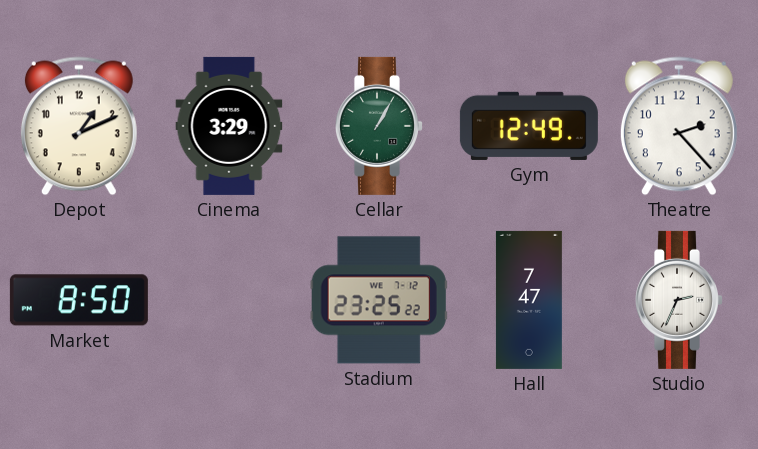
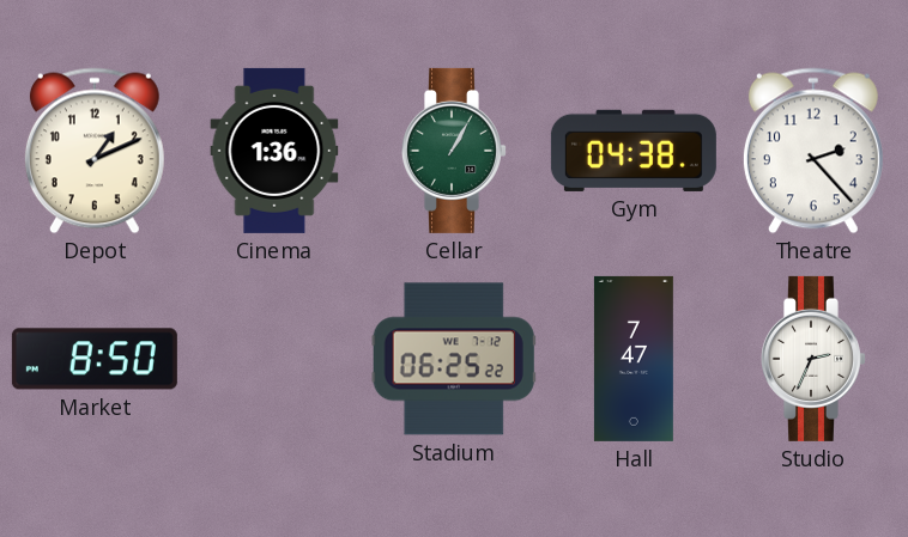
Cinema: 3:29 -> 1:36
Gym: 12:49 -> 04:38
Stadium: 23:25 -> 06:25
